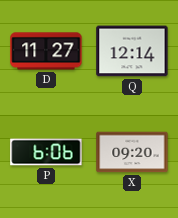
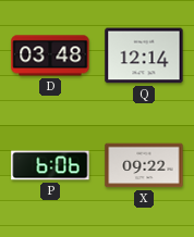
D: 11:27 -> 03:48
X: 09:20 -> 09:22
